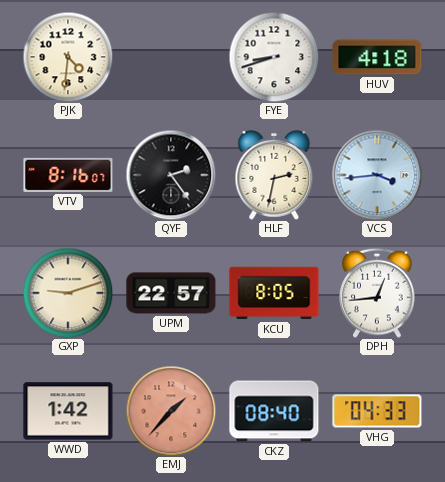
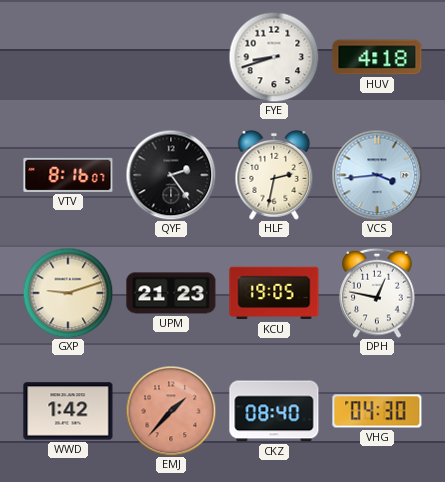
PJK: 4:31 -> none
UPM: 22:57 -> 21:23
KCU: 8:05 -> 19:05
DPH: 12:44 -> 12:47
VHG: 04:33 -> 04:30
